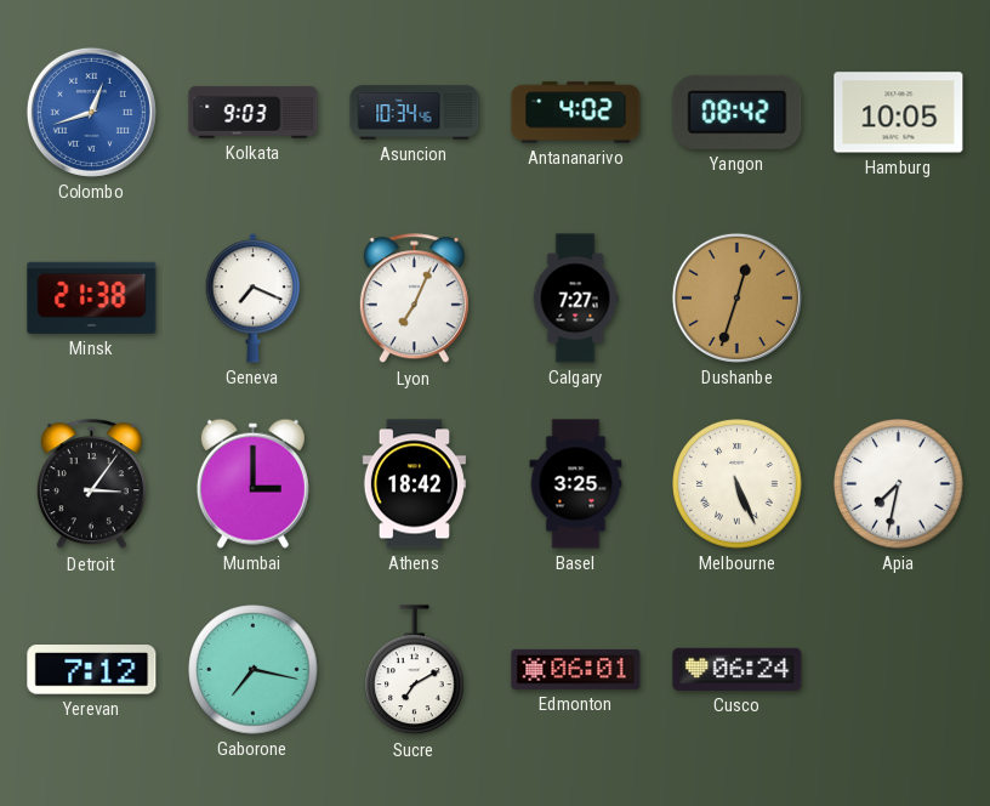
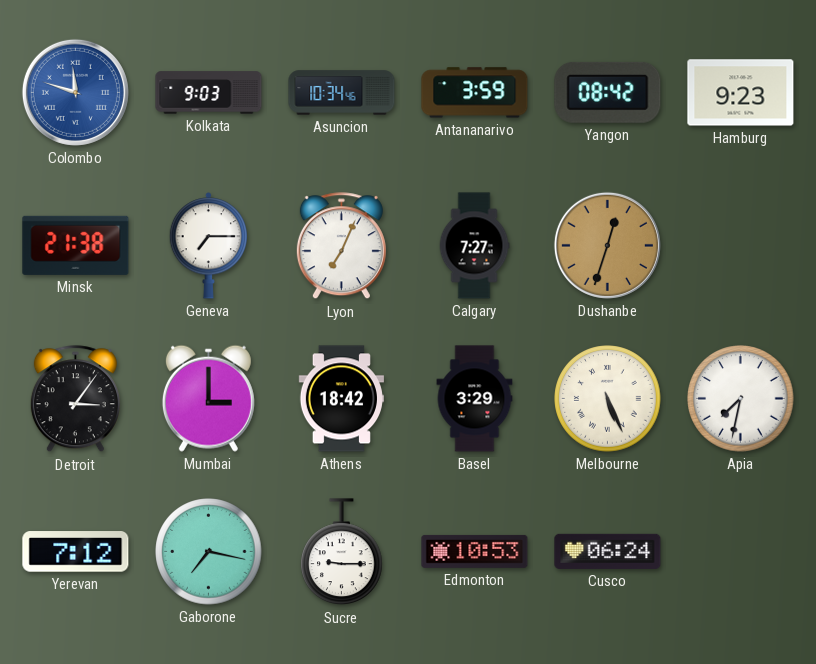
Colombo: 12:42 -> 11:48
Antananarivo: 4:02 -> 3:59
Hamburg: 10:05 -> 9:23
Geneva: 7:19 -> 7:15
Basel: 3:25 -> 3:29
Sucre: 7:10 -> 9:15
Edmonton: 06:01 -> 10:53
